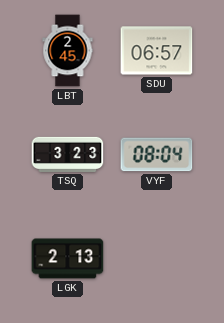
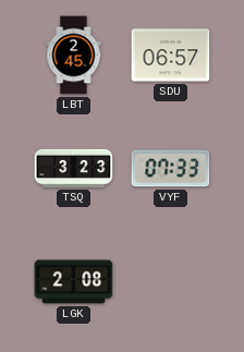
VYF: 08:04 -> 07:33
LGK: 2:13 -> 2:08
